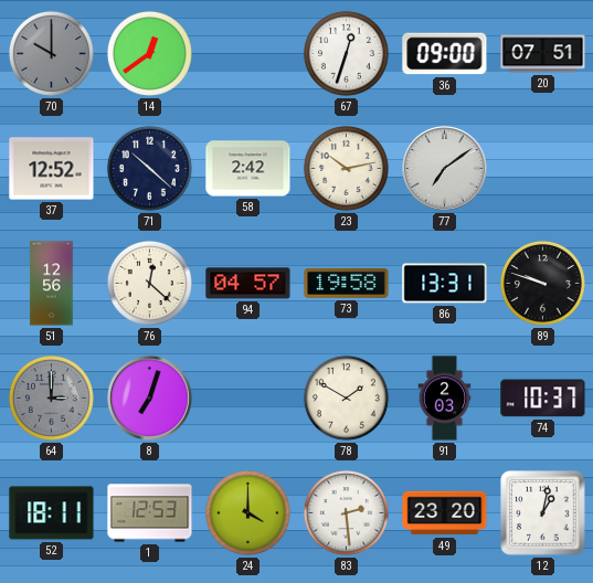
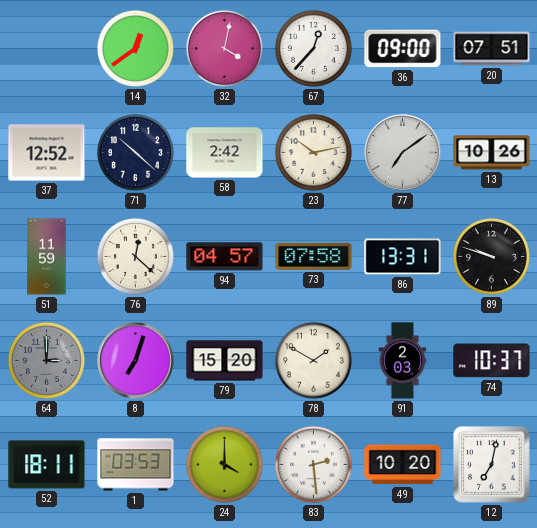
70: 10:00 -> none
32: none -> 4:02
67: 12:33 -> 12:37
13: none -> 10:26
51: 12:56 -> 11:59
73: 19:58 -> 07:58
79: none -> 15:20
1: 12:53 -> 03:53
49: 23:20 -> 10:20
12: 1:02 -> 7:02
